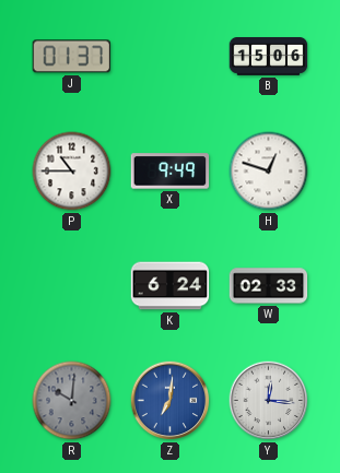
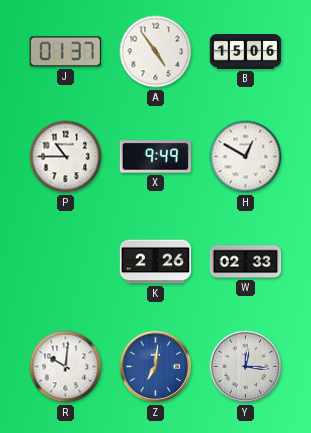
A: none -> 4:54
H: 12:48 -> 12:50
K: 6:24 -> 2:26
R dial: grey -> white
